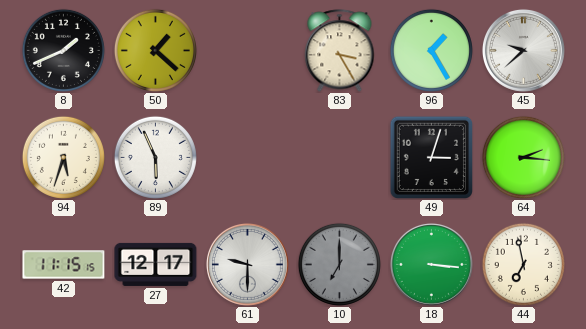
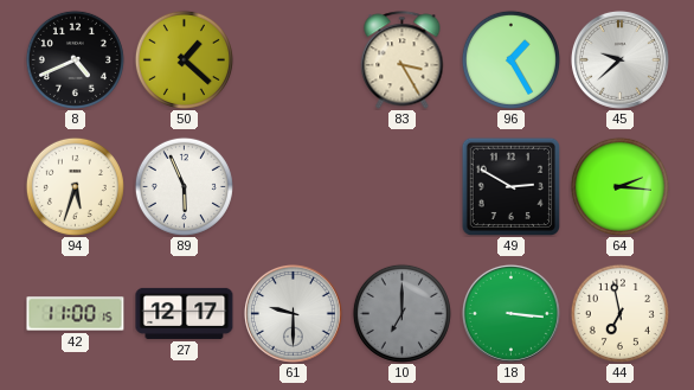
8: 1:41 -> 4:41
49: 3:03 -> 2:50
42: 11:15 -> 11:00
